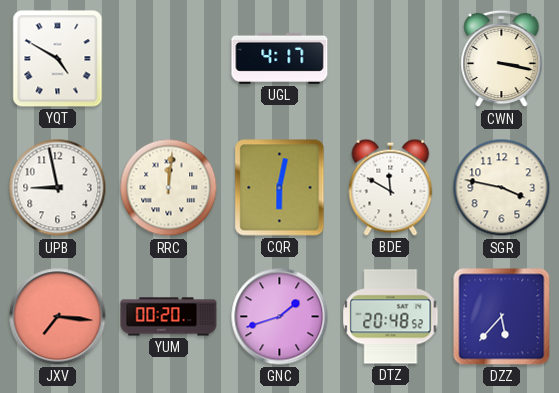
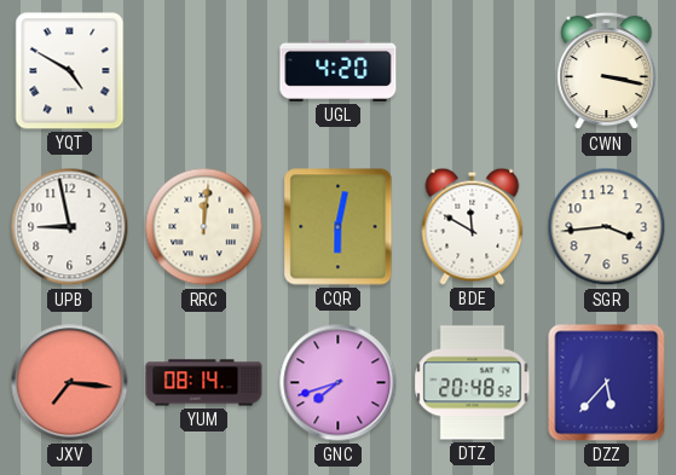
UGL: 4:17 -> 4:20
SGR: 3:47 -> 3:44
YUM: 00:20 -> 08:14
GNC: 1:42 -> 7:42
